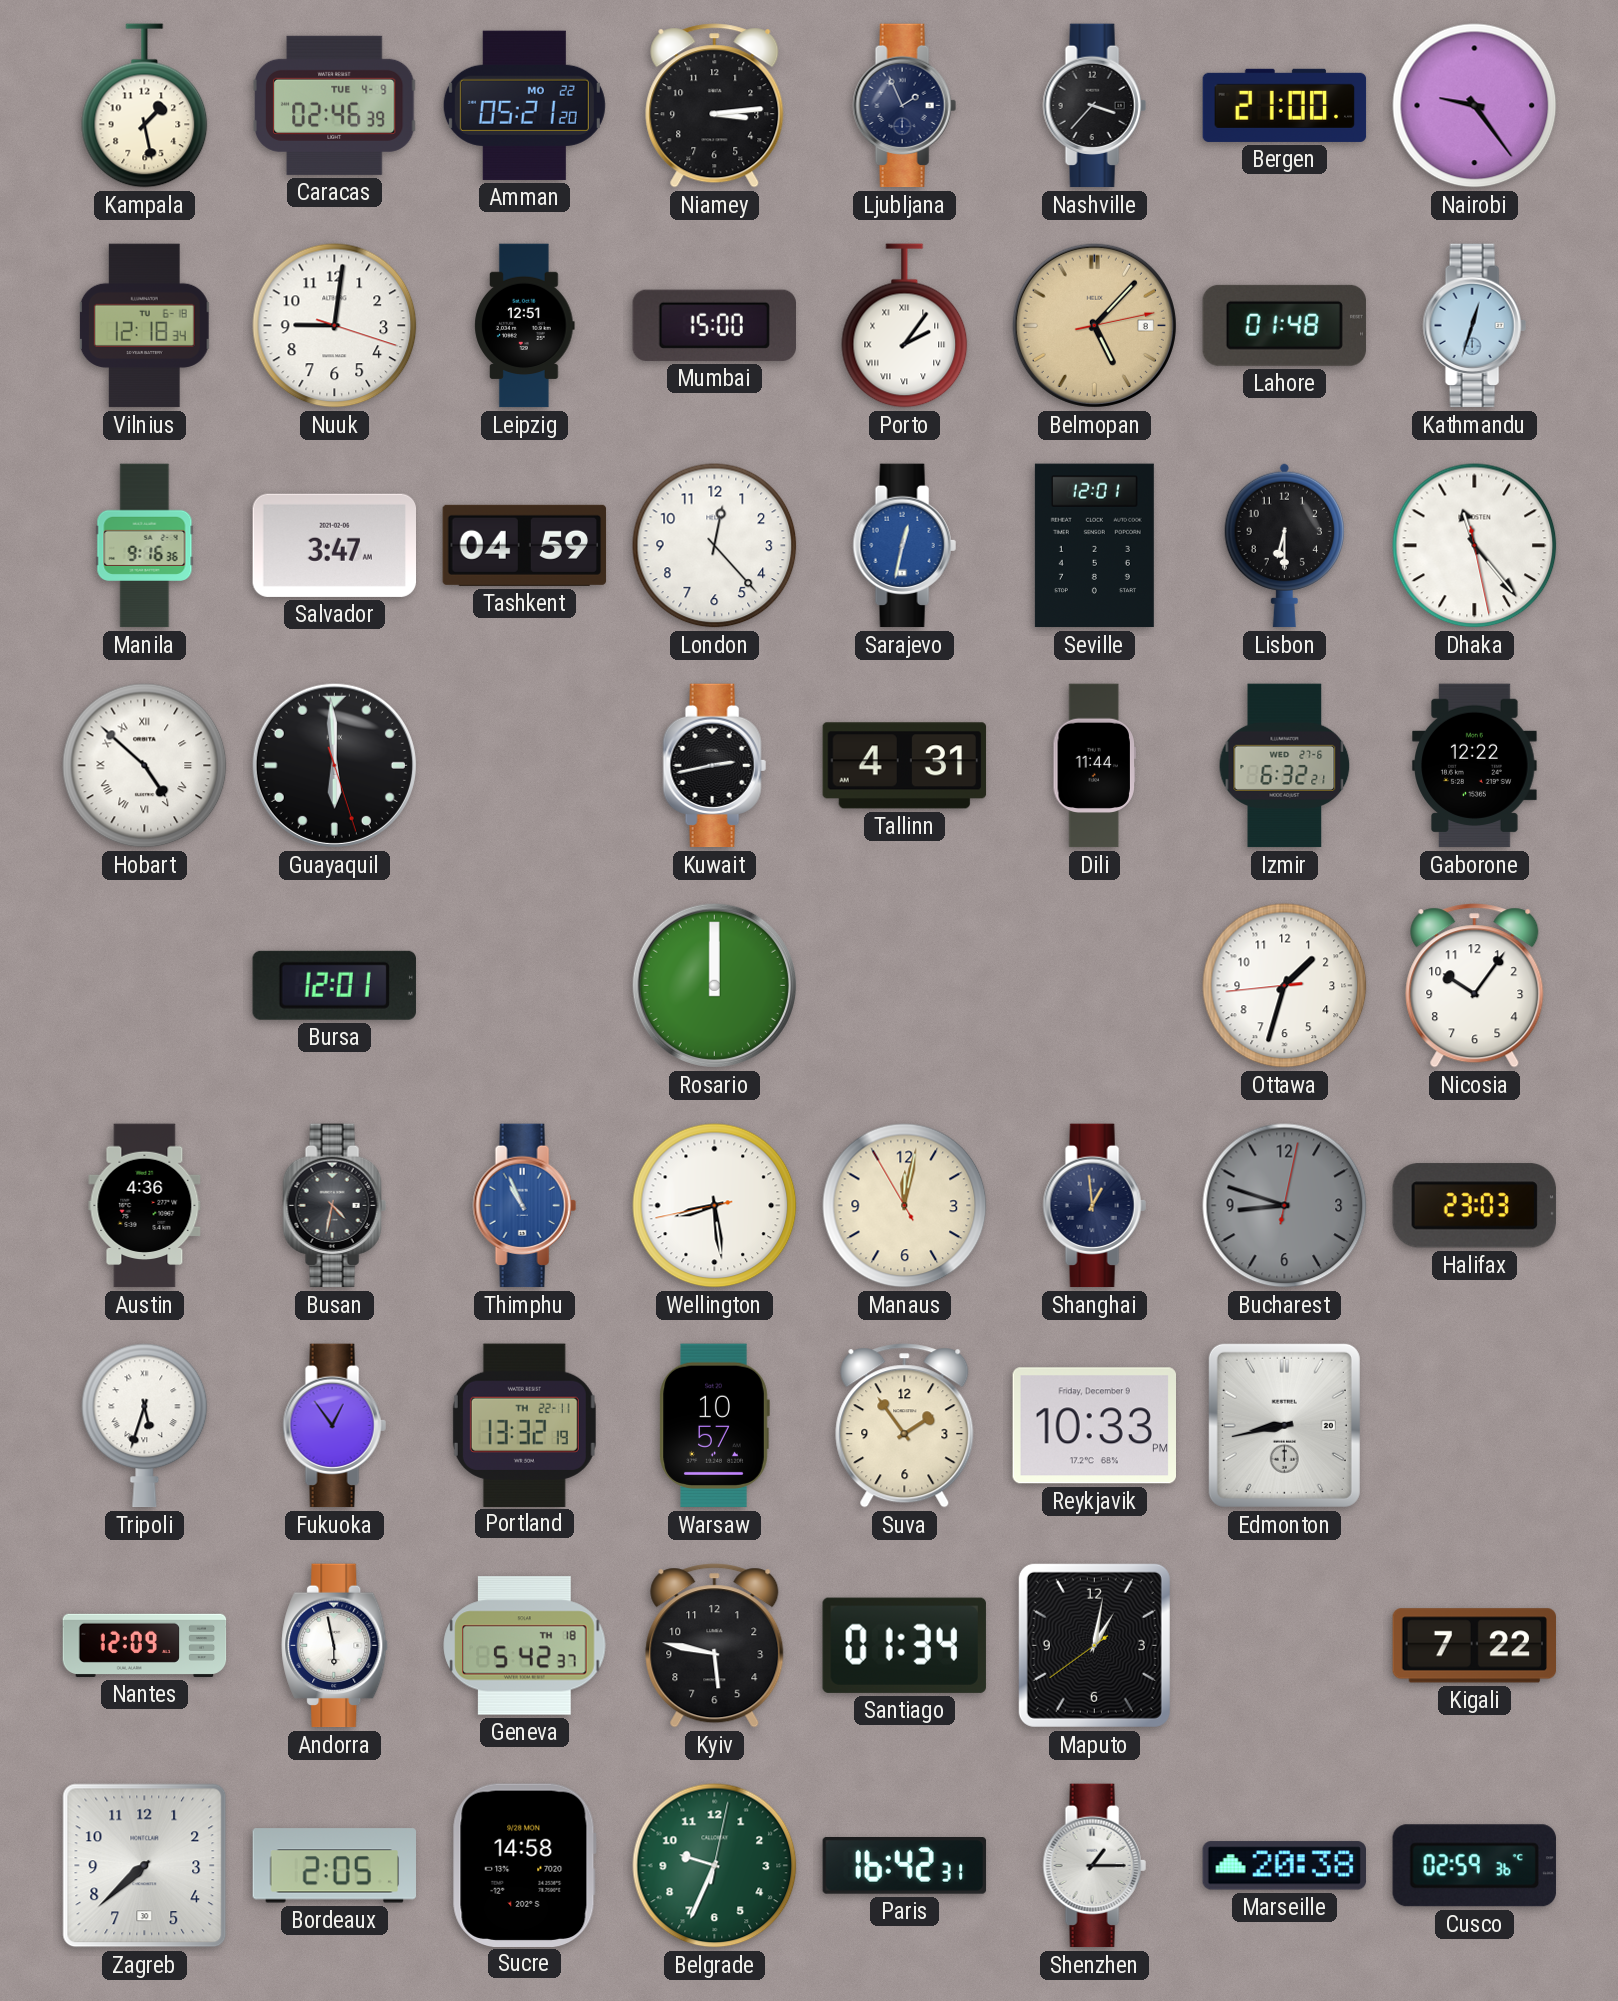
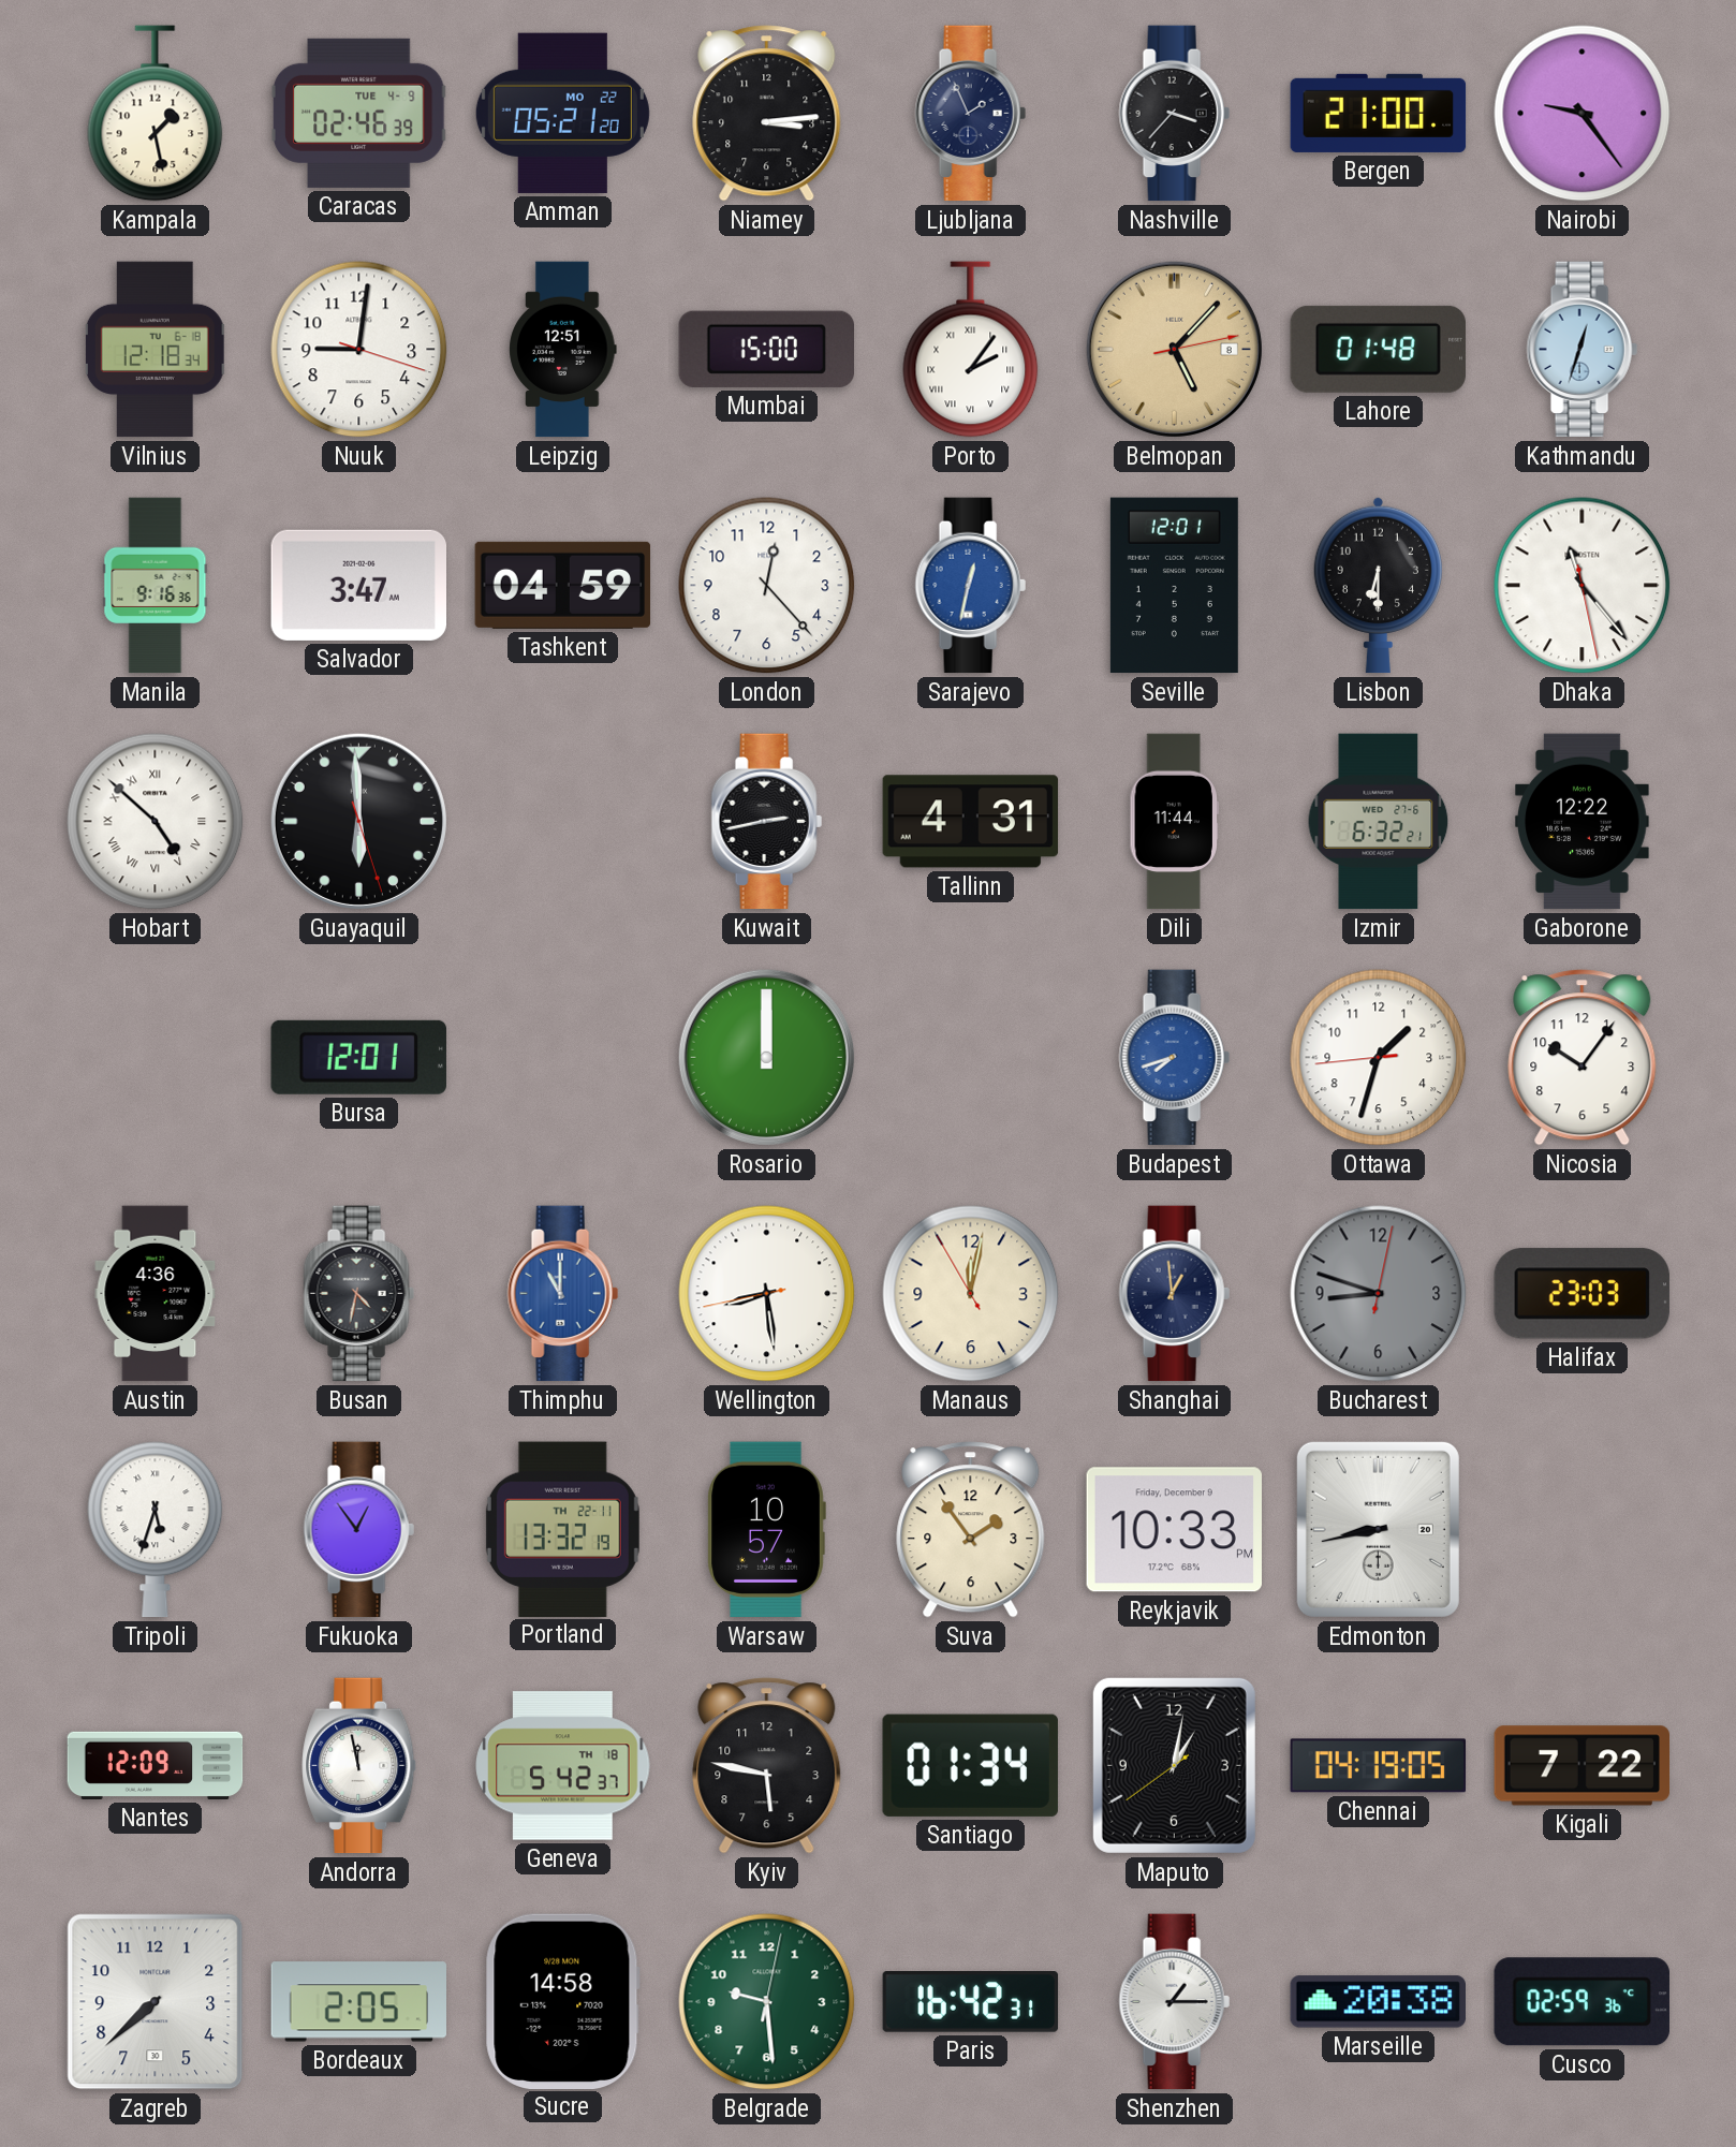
Budapest: none -> 7:42
Thimphu: 10:56 -> 11:00
Andorra: 5:58 -> 11:58
Chennai: none -> 04:19
Belgrade: 9:34 -> 9:29
